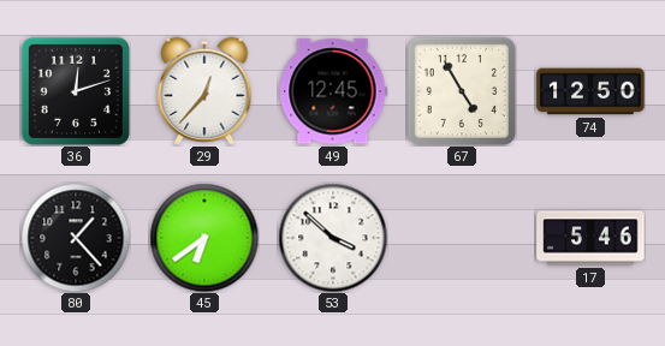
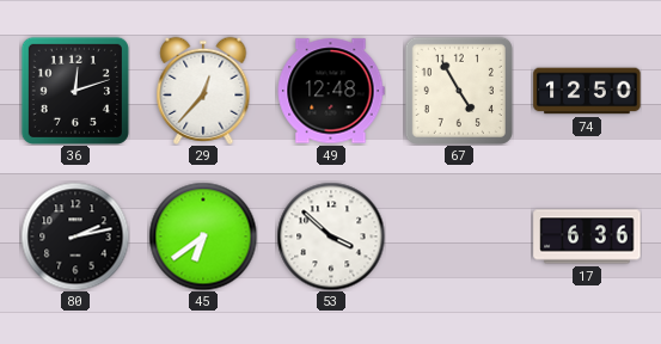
49: 12:45 -> 12:48
80: 1:23 -> 2:13
17: 5:46 -> 6:36
